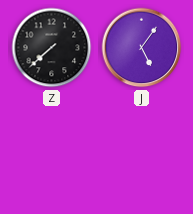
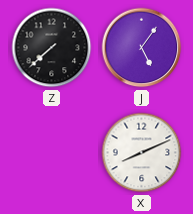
X: none -> 8:11
